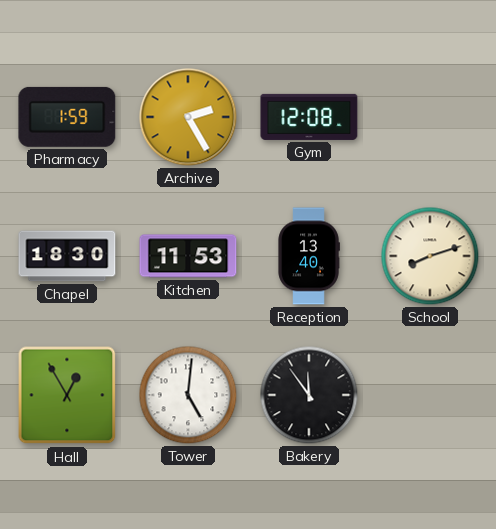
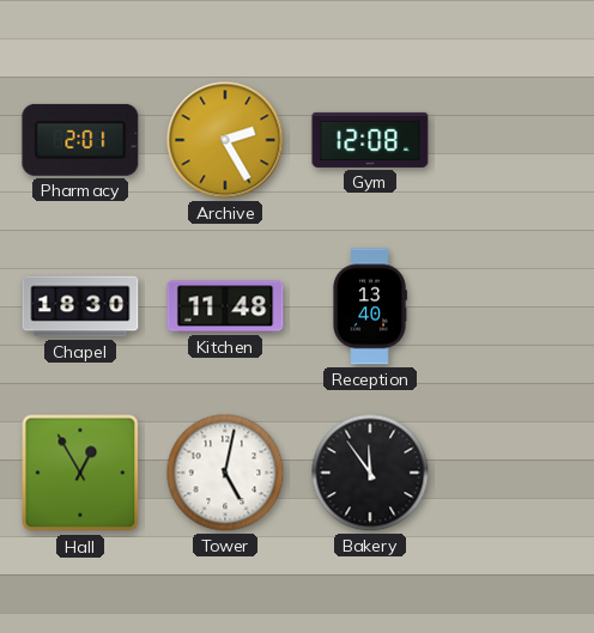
Pharmacy: 1:59 -> 2:01
Kitchen: 11:53 -> 11:48
School: 8:12 -> none
Tower: 5:01 -> 5:02
